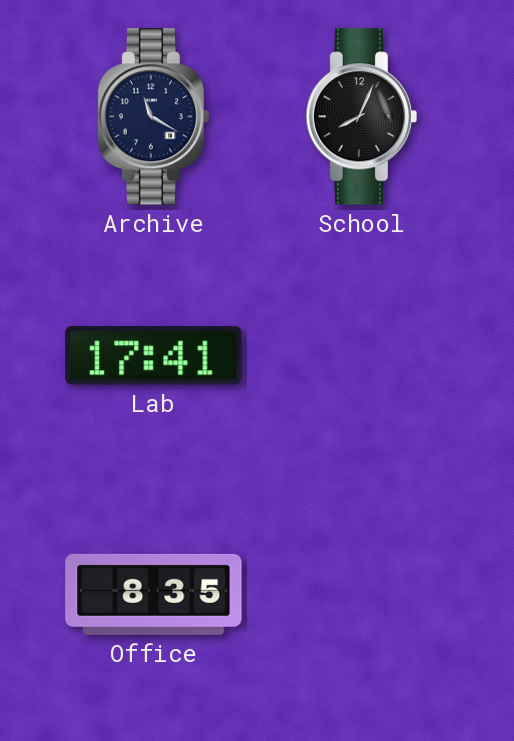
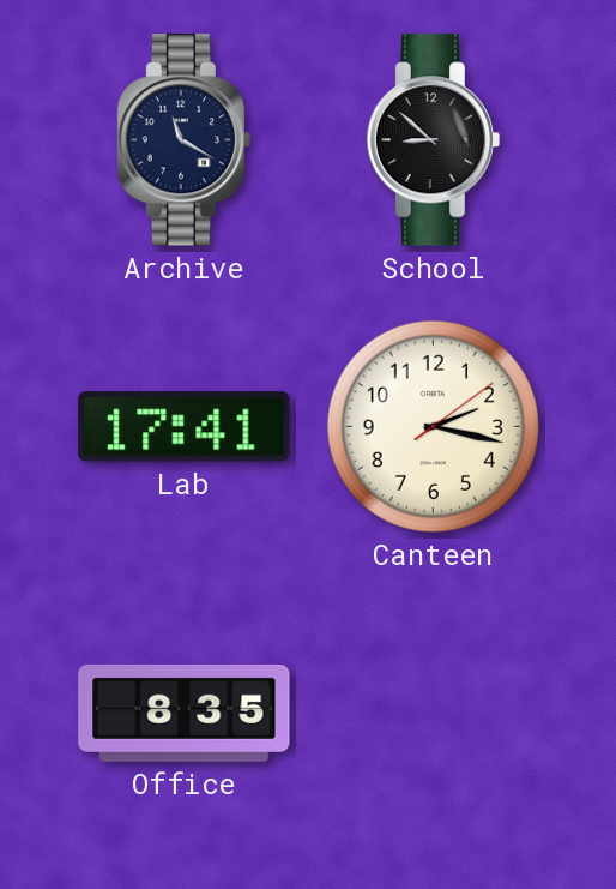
School: 8:04 -> 8:52
Canteen: none -> 2:17
